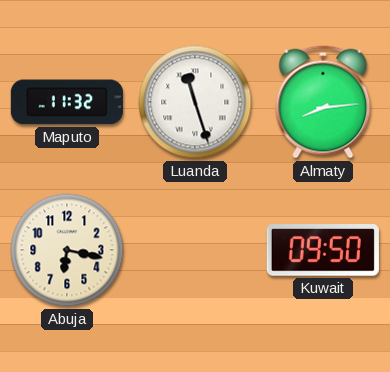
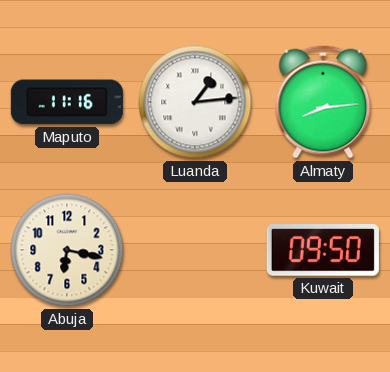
Maputo: 11:32 -> 11:16
Luanda: 11:27 -> 1:14
